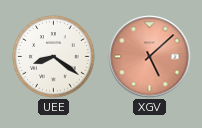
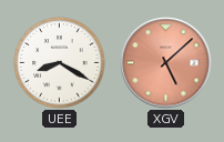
UEE: 8:21 -> 8:20
